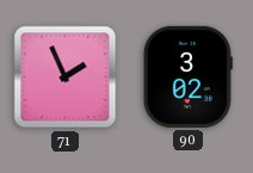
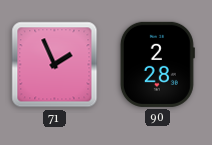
90: 3:02 -> 2:28
